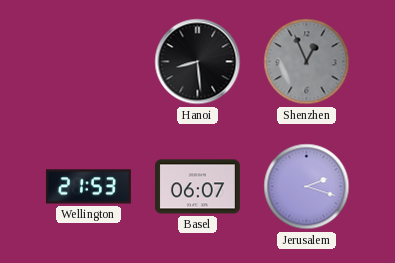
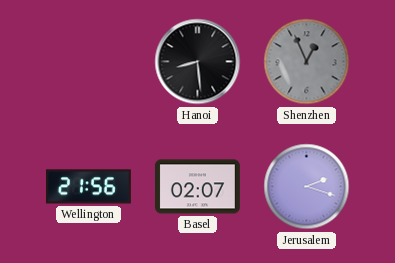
Wellington: 21:53 -> 21:56
Basel: 06:07 -> 02:07
